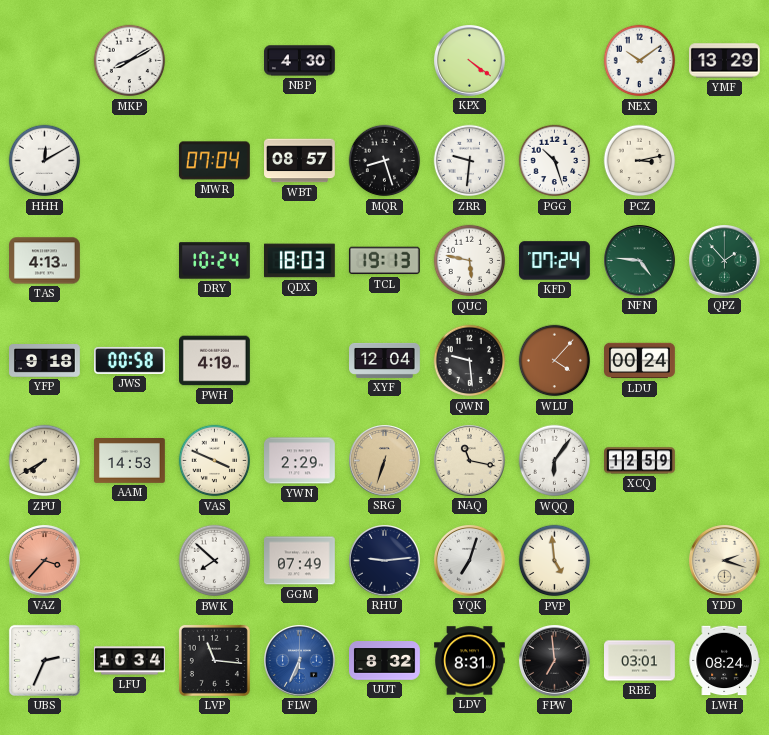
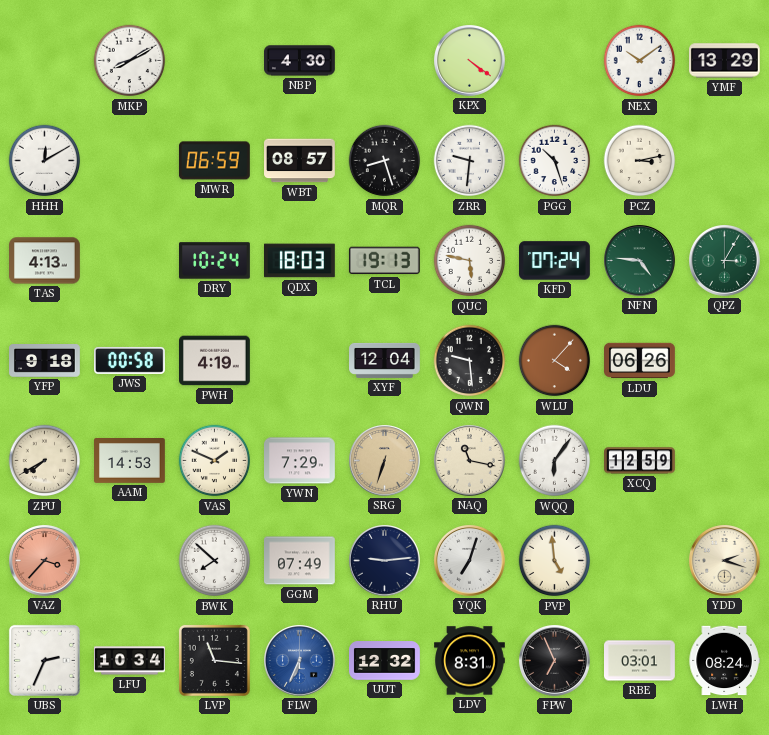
MWR: 07:04 -> 06:59
QPZ: 1:53 -> 3:05
LDU: 00:24 -> 06:26
VAS: 3:49 -> 1:49
YWN: 2:29 -> 7:29
UUT: 8:32 -> 12:32
FPW: 6:59 -> 6:56
